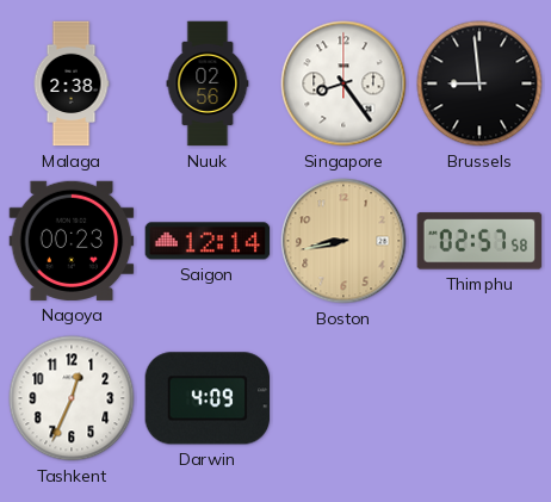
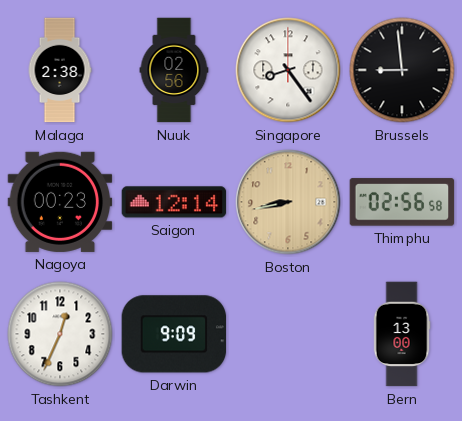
Thimphu: 02:57 -> 02:56
Darwin: 4:09 -> 9:09
Bern: none -> 13:00
